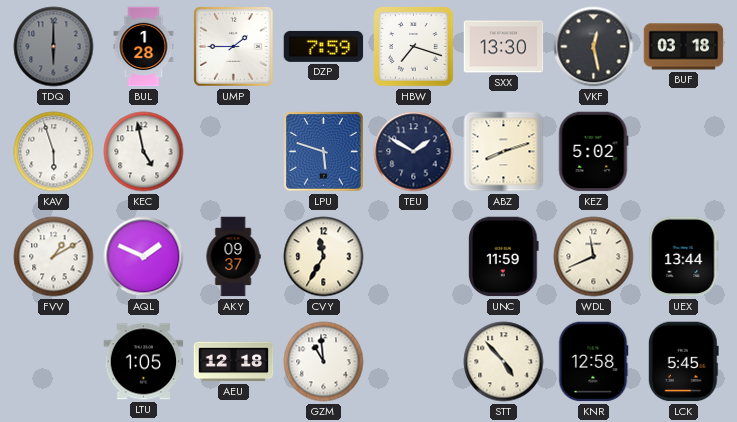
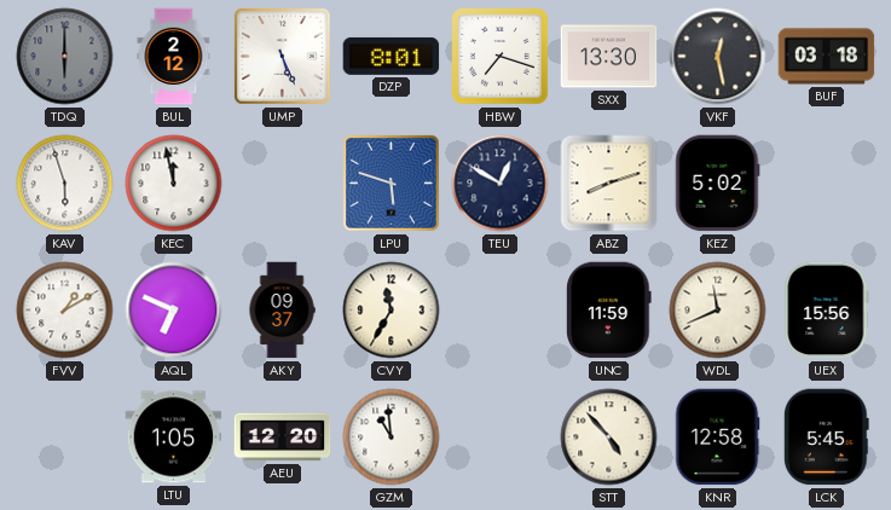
BUL: 1:28 -> 2:12
UMP: 1:45 -> 5:26
DZP: 7:59 -> 8:01
KEC: 4:58 -> 11:58
TEU: 1:50 -> 12:50
AQL: 1:49 -> 6:49
UEX: 13:44 -> 15:56
AEU: 12:18 -> 12:20
